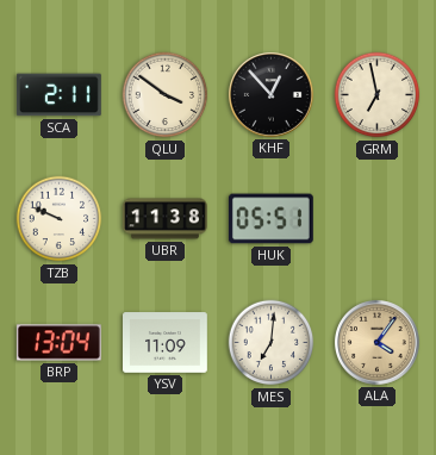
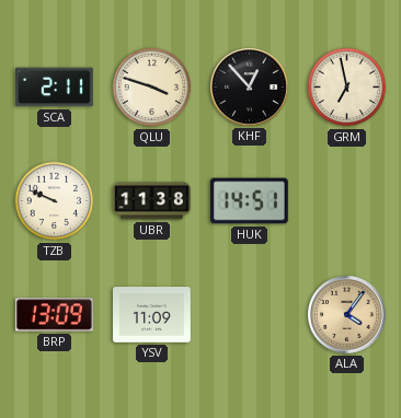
QLU: 3:51 -> 3:48
HUK: 05:51 -> 14:51
BRP: 13:04 -> 13:09
MES: 7:01 -> none
